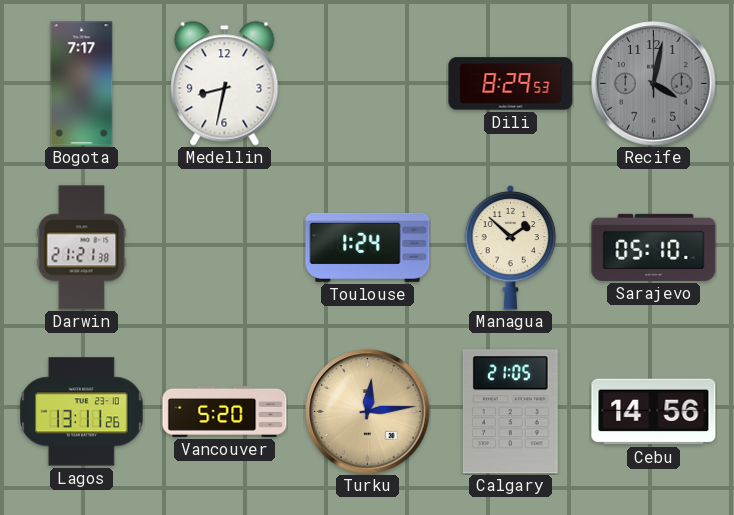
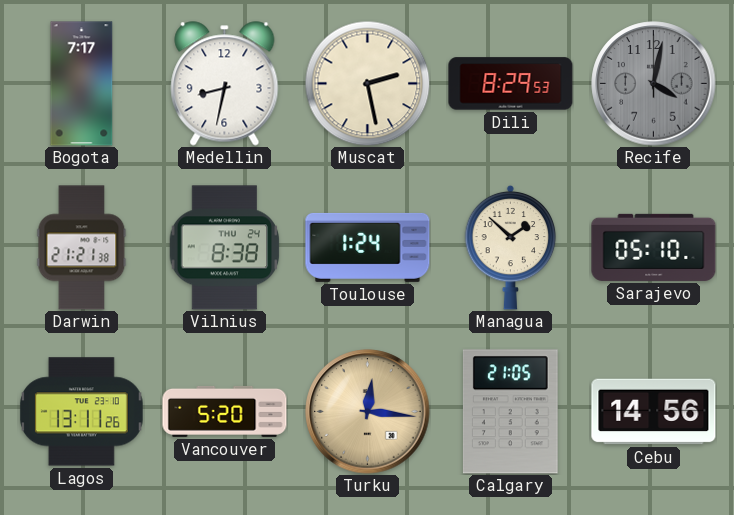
Muscat: none -> 2:28
Vilnius: none -> 8:38
Turku: 12:14 -> 12:16
